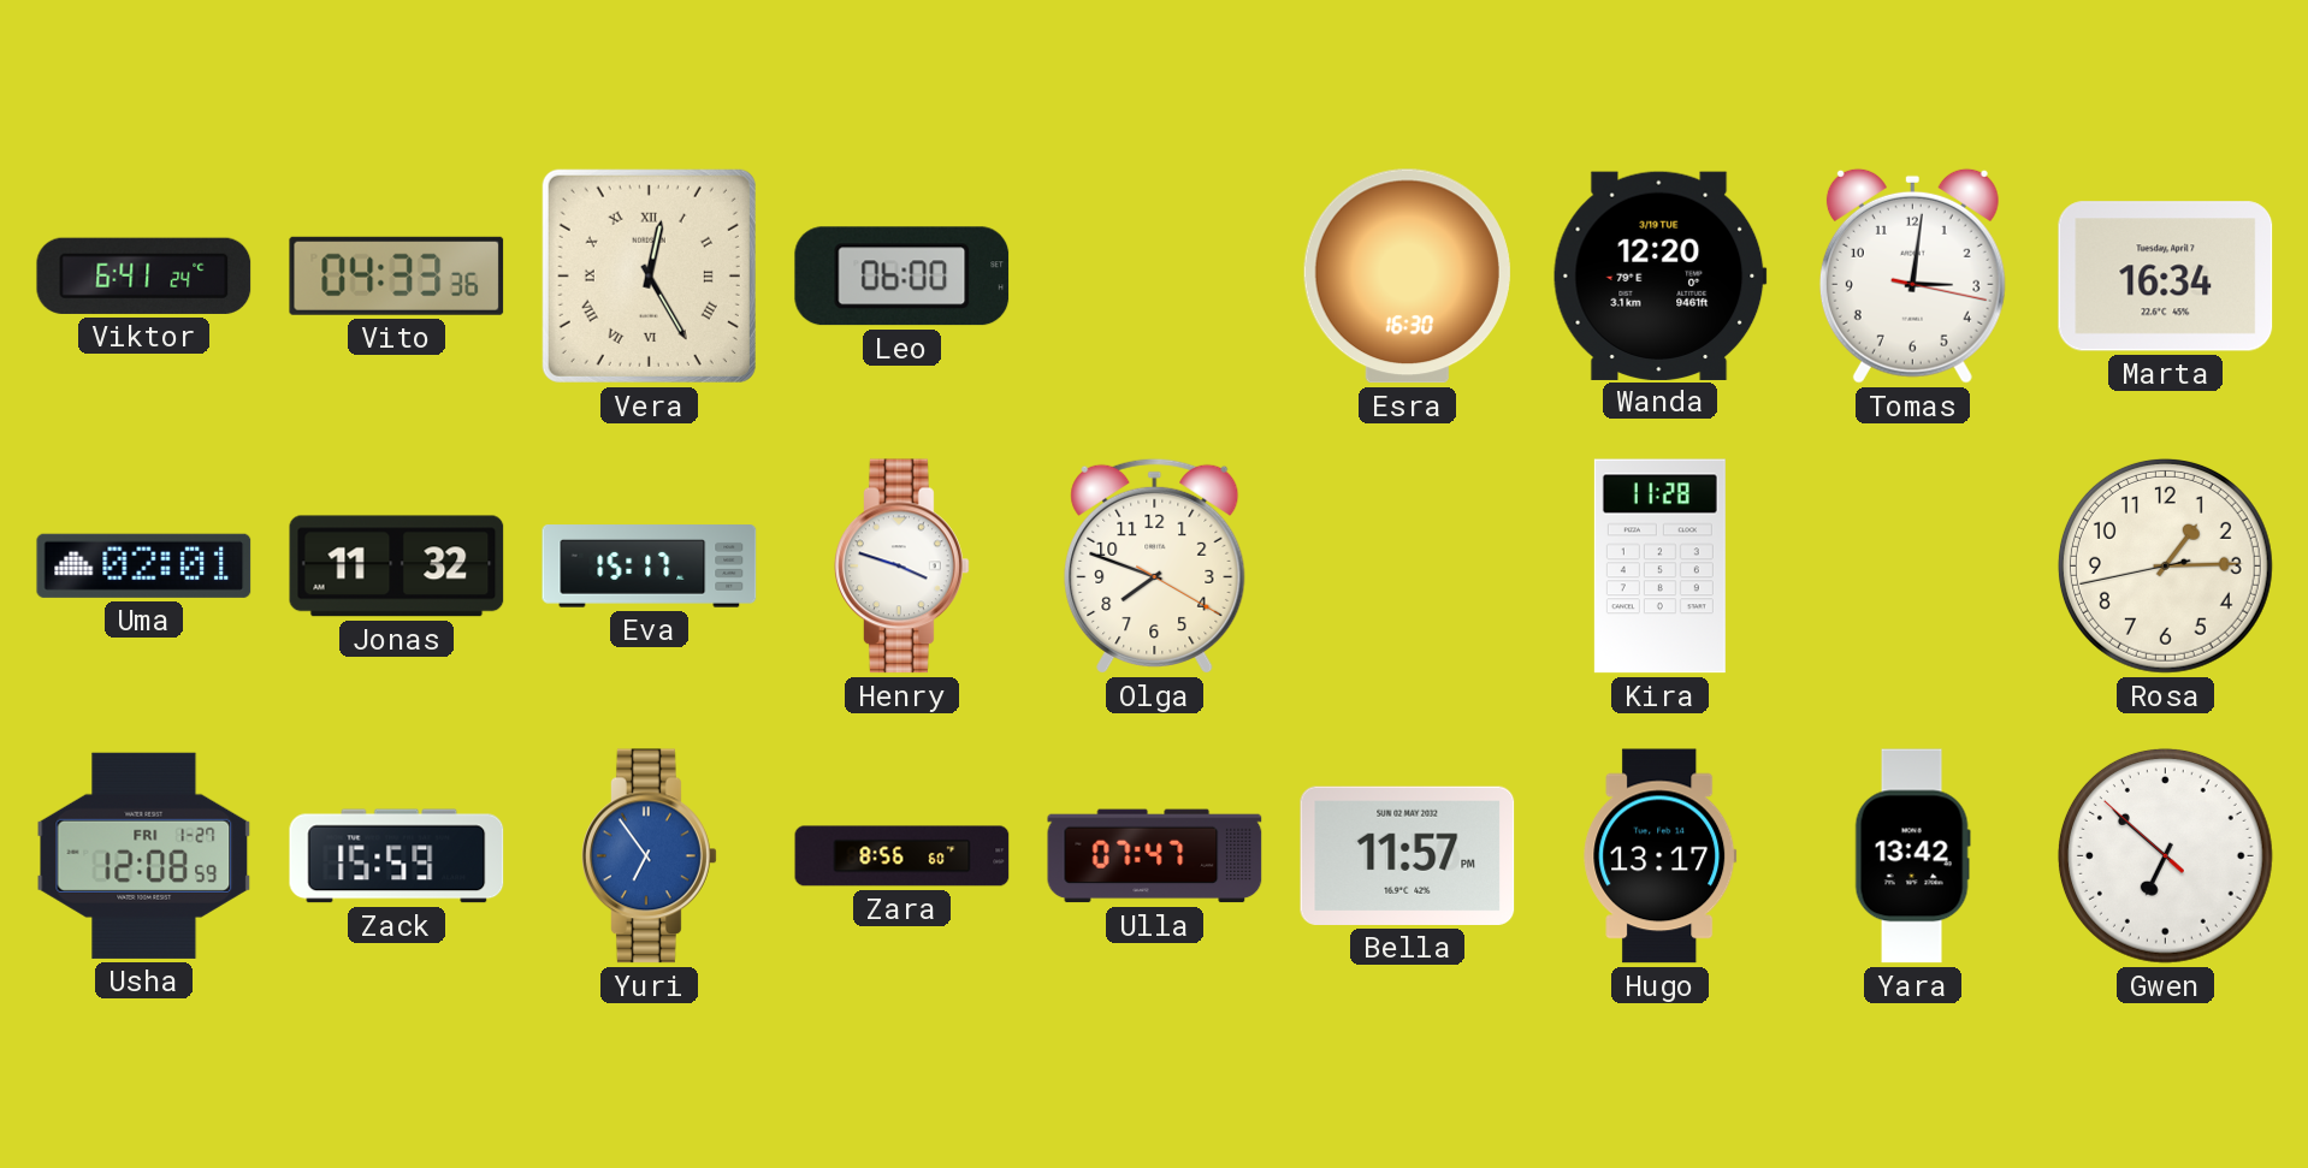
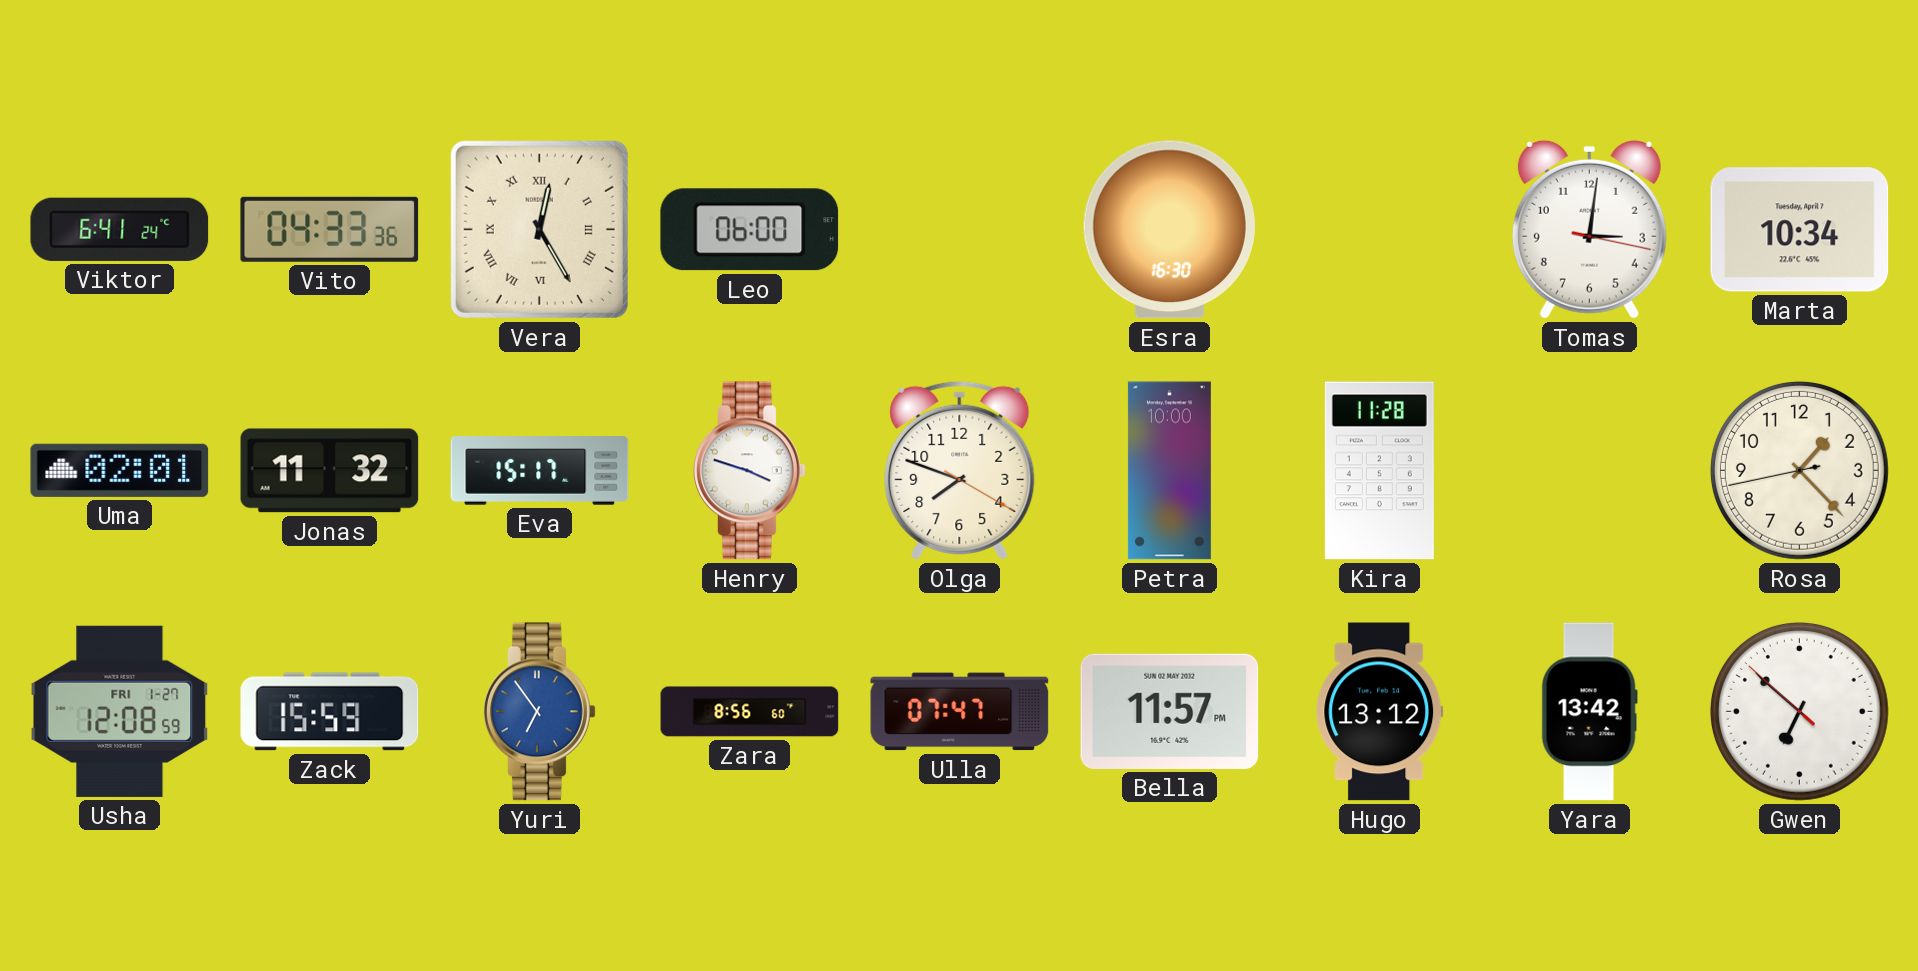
Wanda: 12:20 -> none
Marta: 16:34 -> 10:34
Petra: none -> 10:00
Rosa: 1:14 -> 1:22
Hugo: 13:17 -> 13:12
